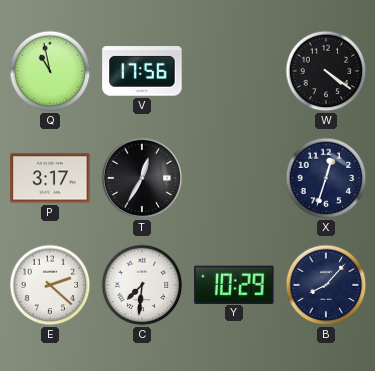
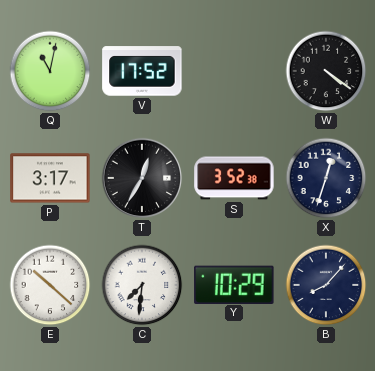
Q: 10:58 -> 11:02
V: 17:56 -> 17:52
S: none -> 3:52
E: 2:22 -> 10:22
